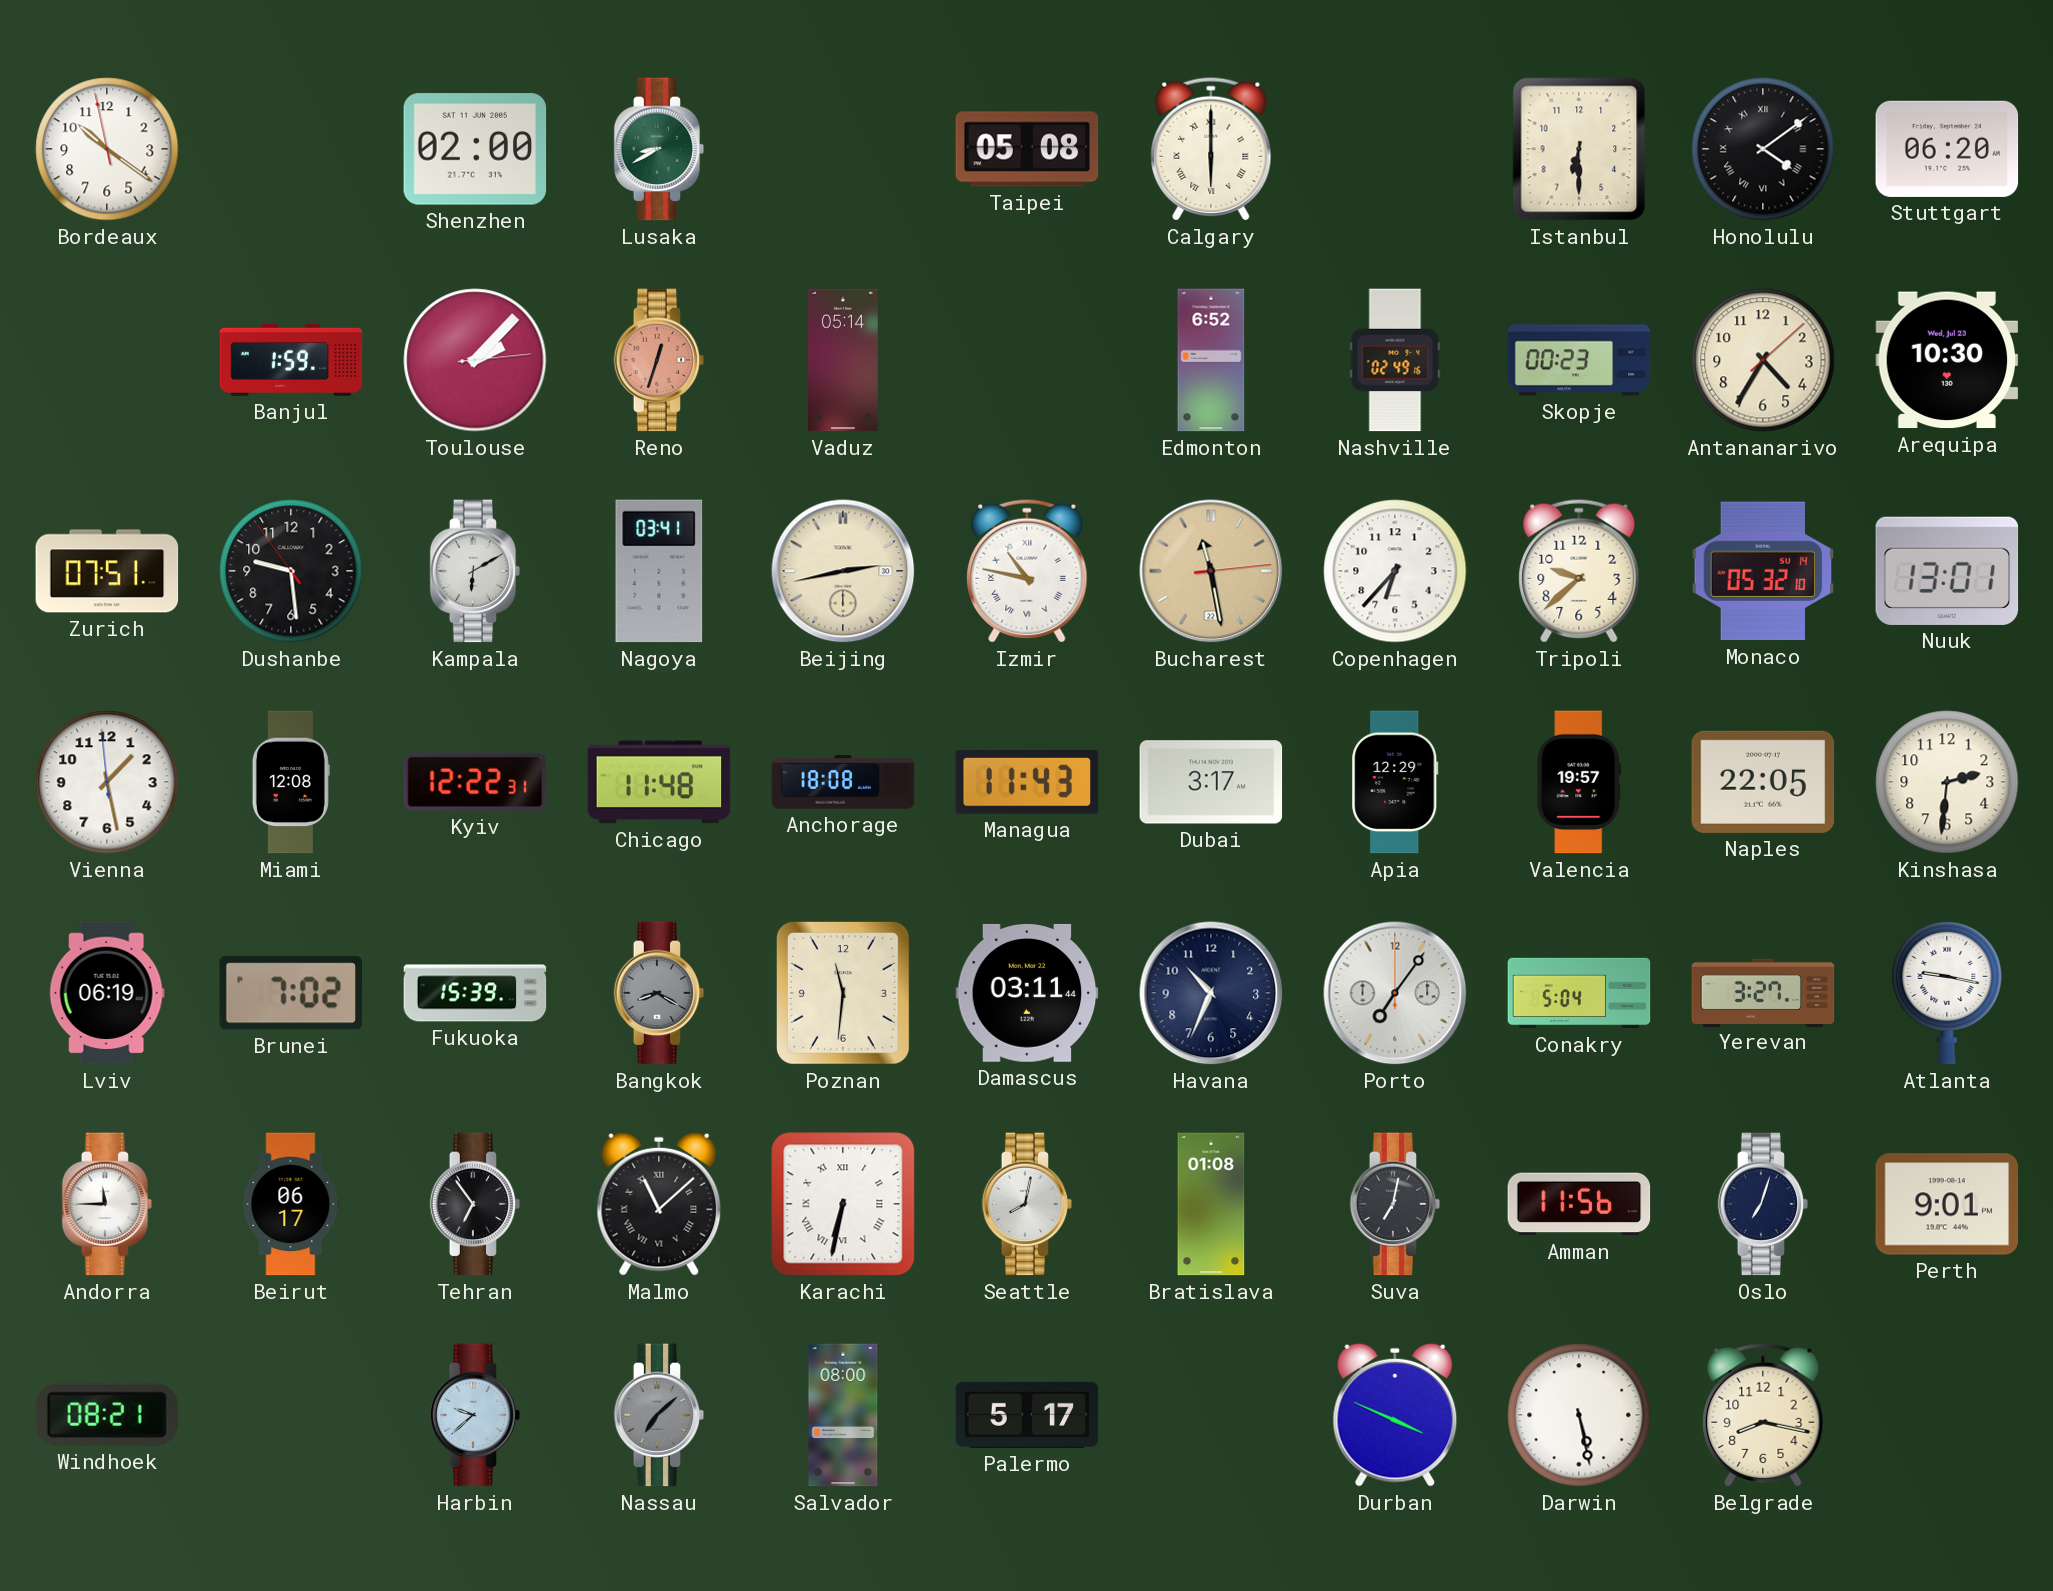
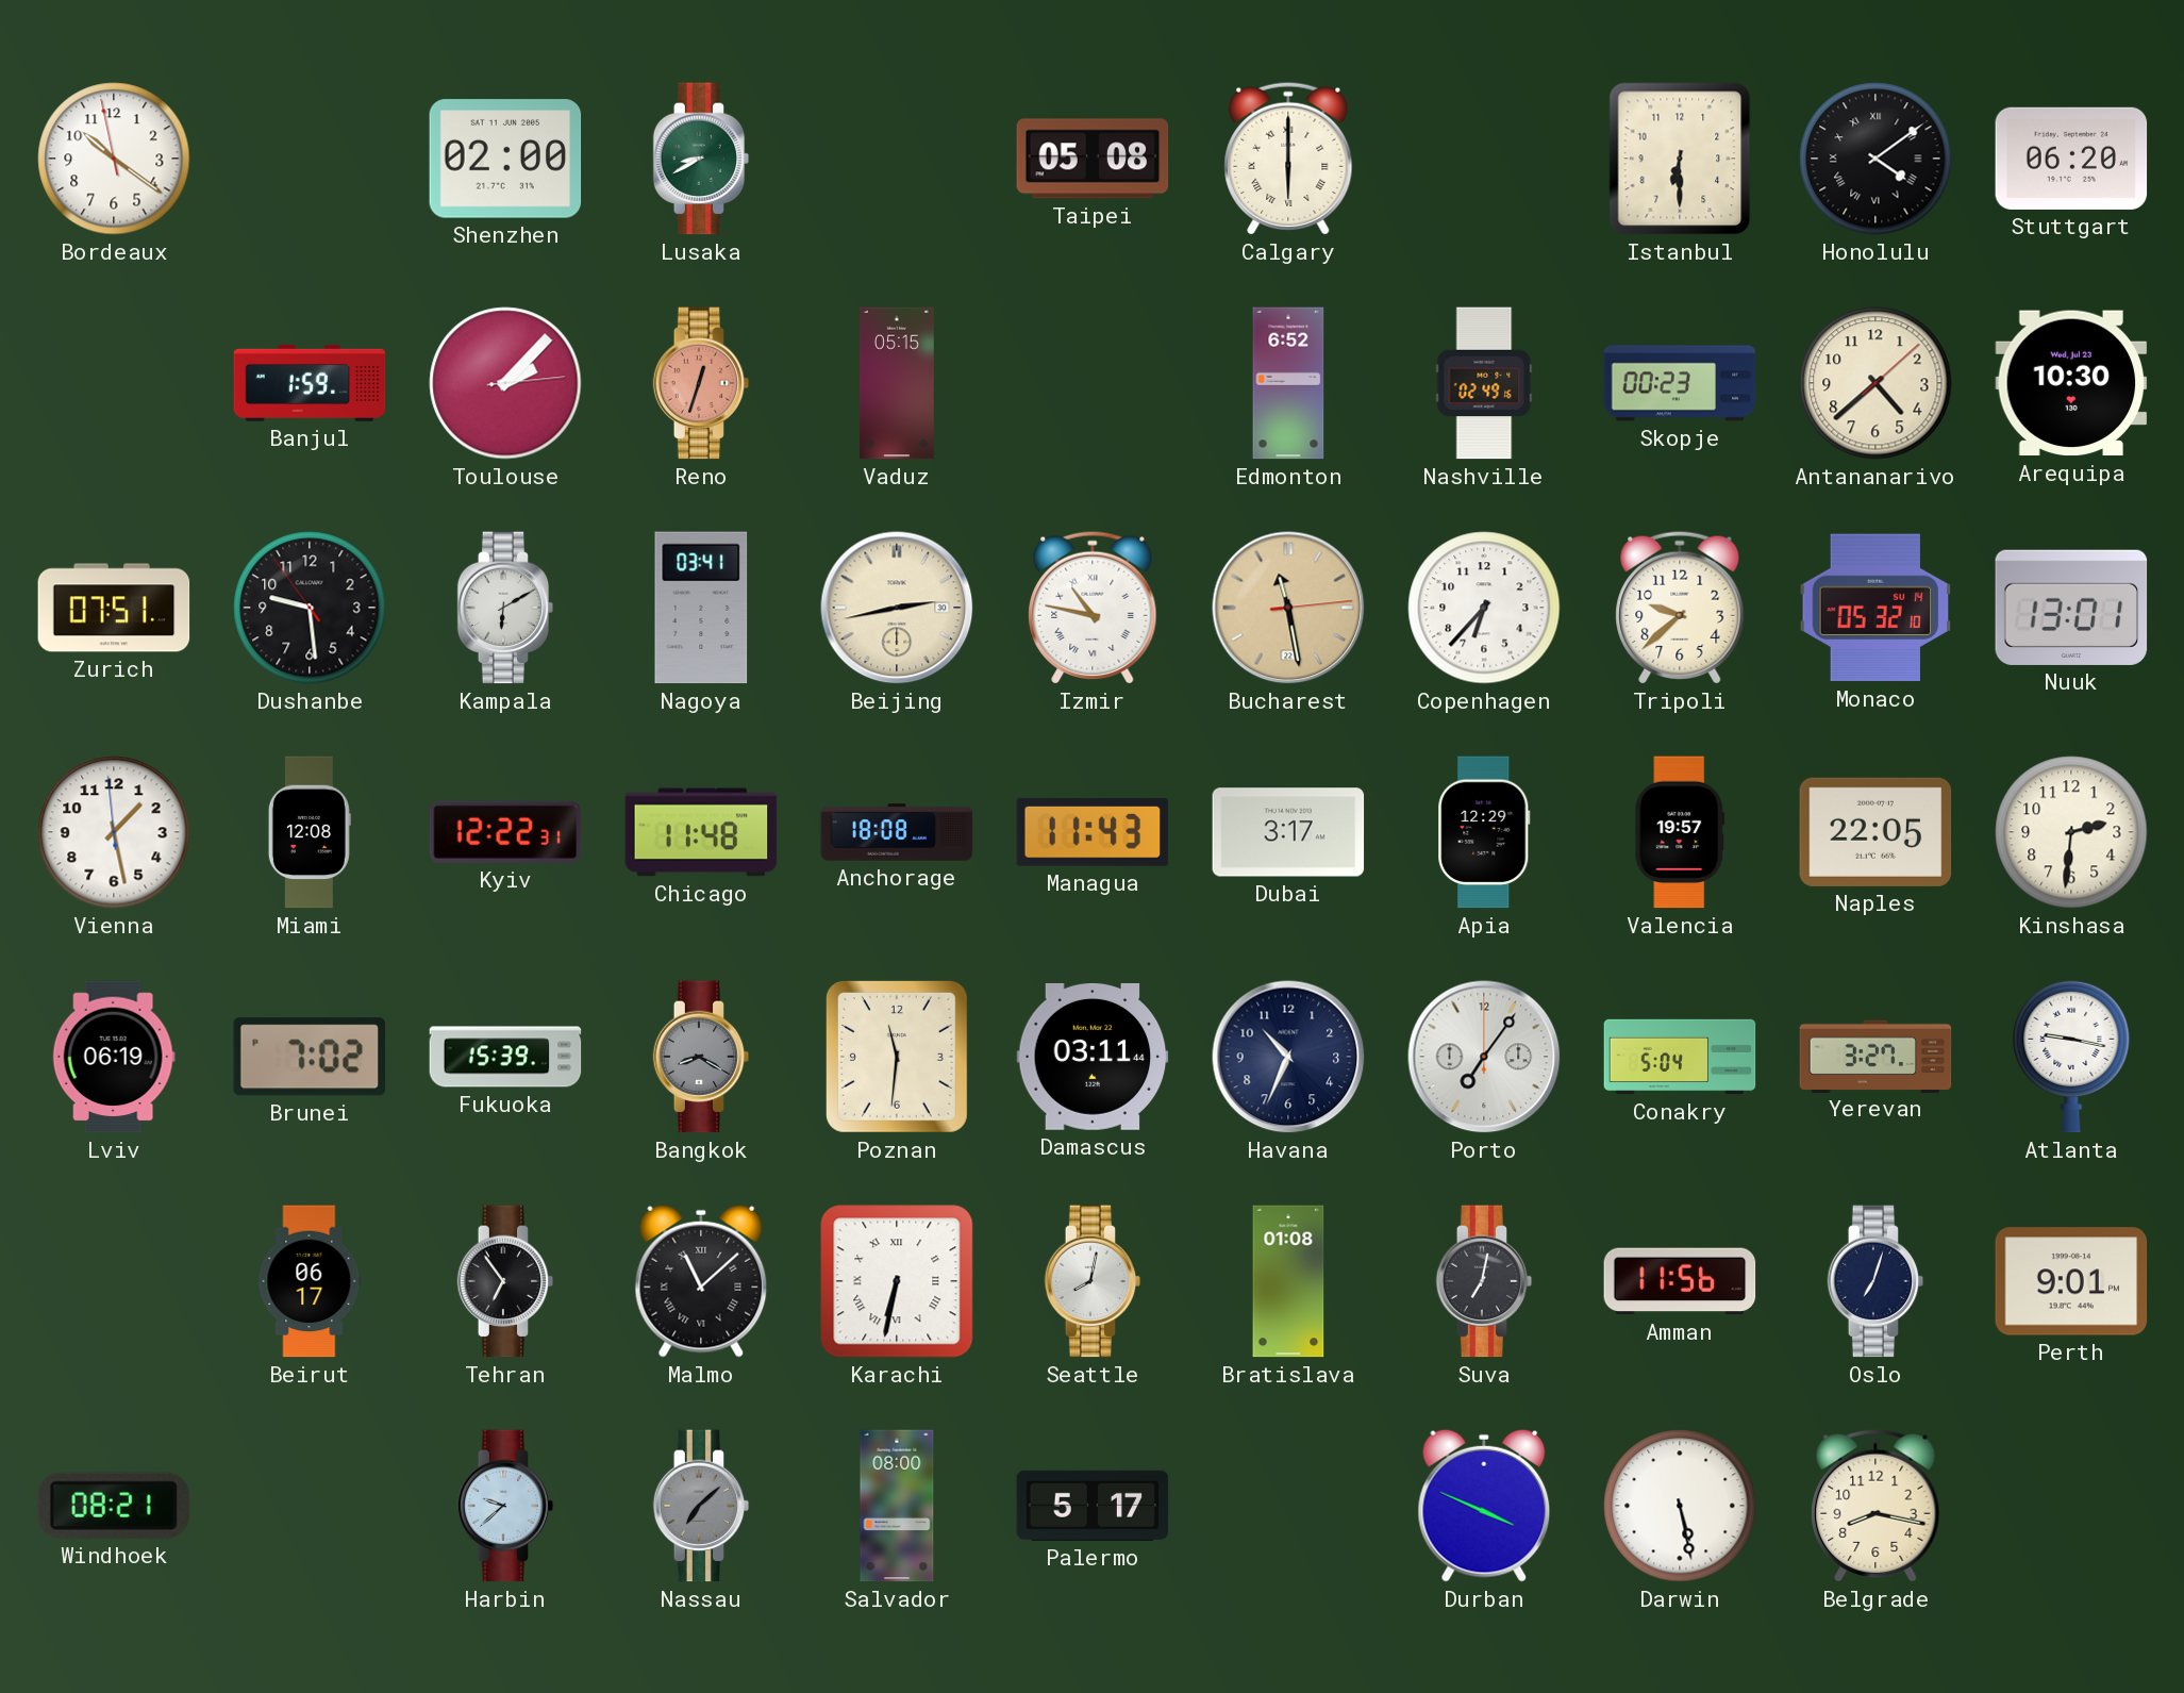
Vaduz: 05:14 -> 05:15
Antananarivo: 4:35 -> 4:38
Andorra: 11:45 -> none
